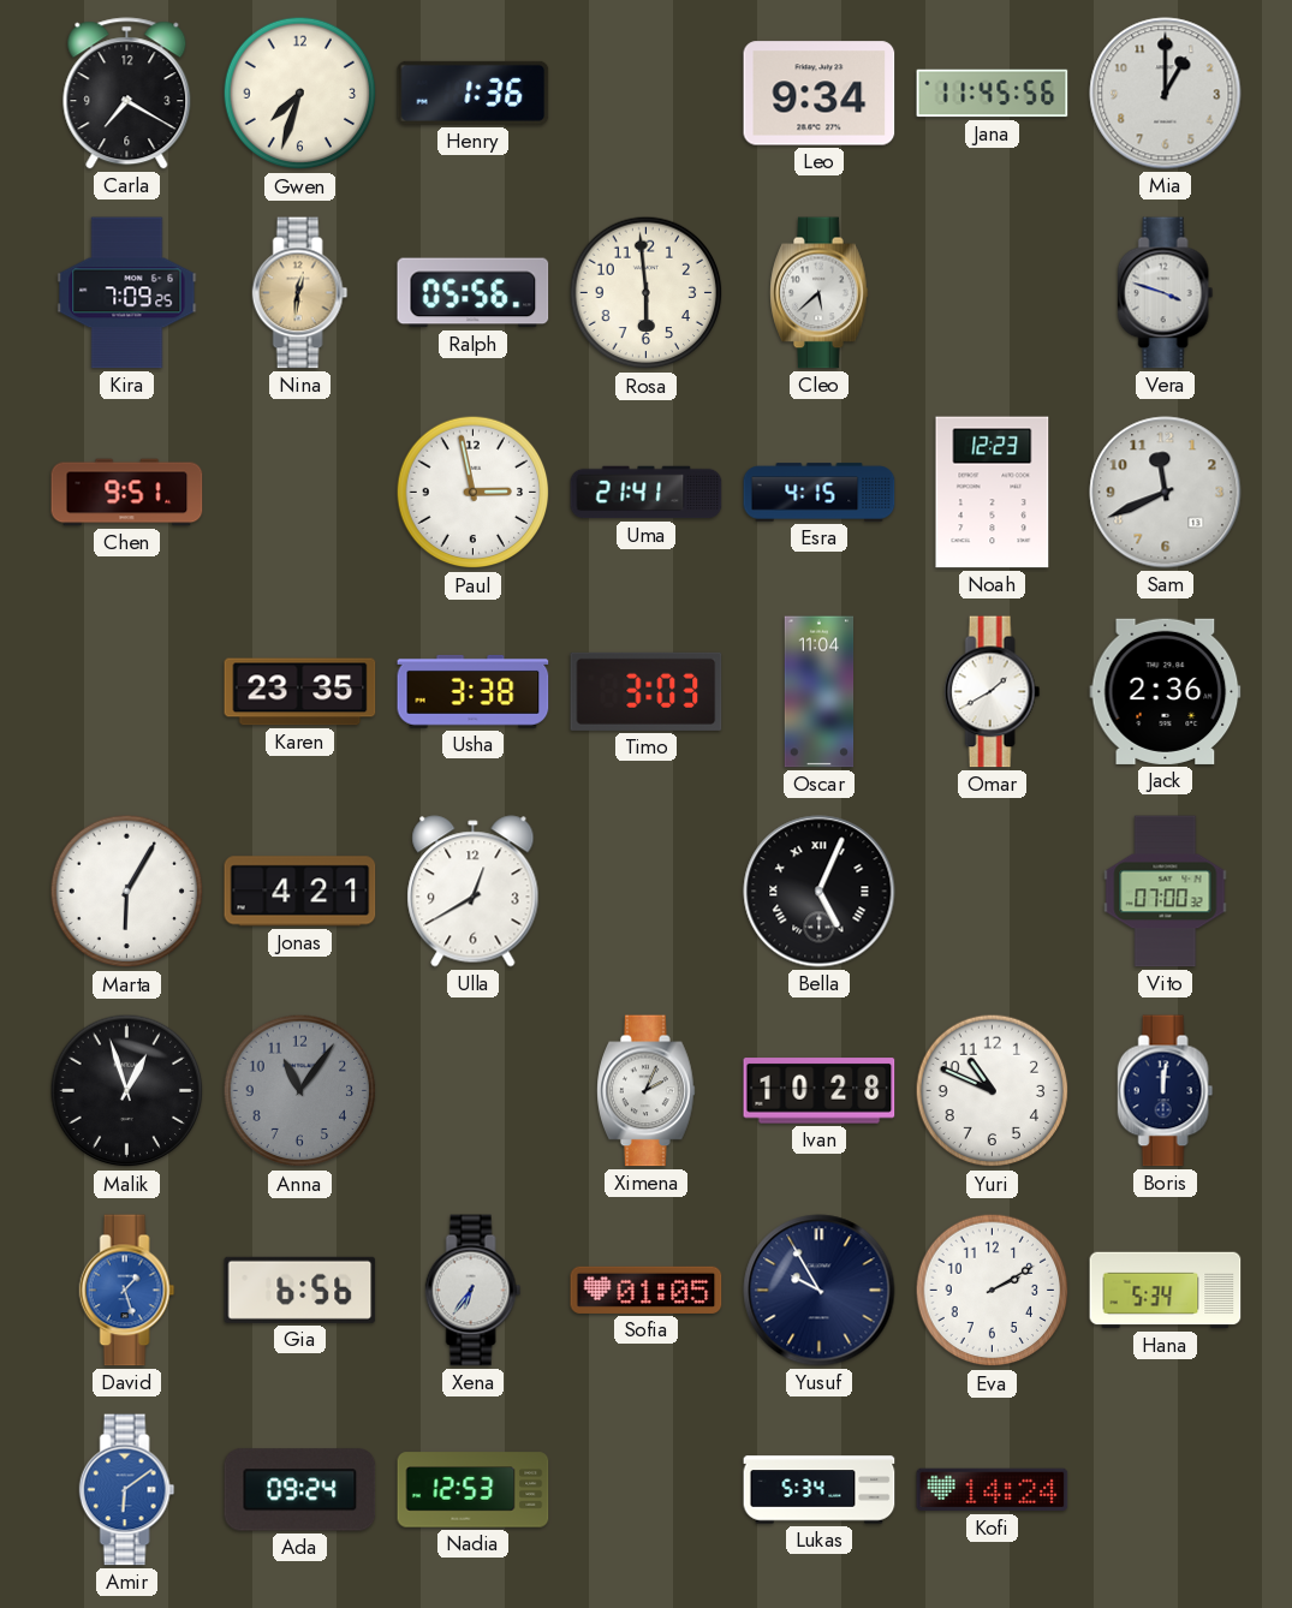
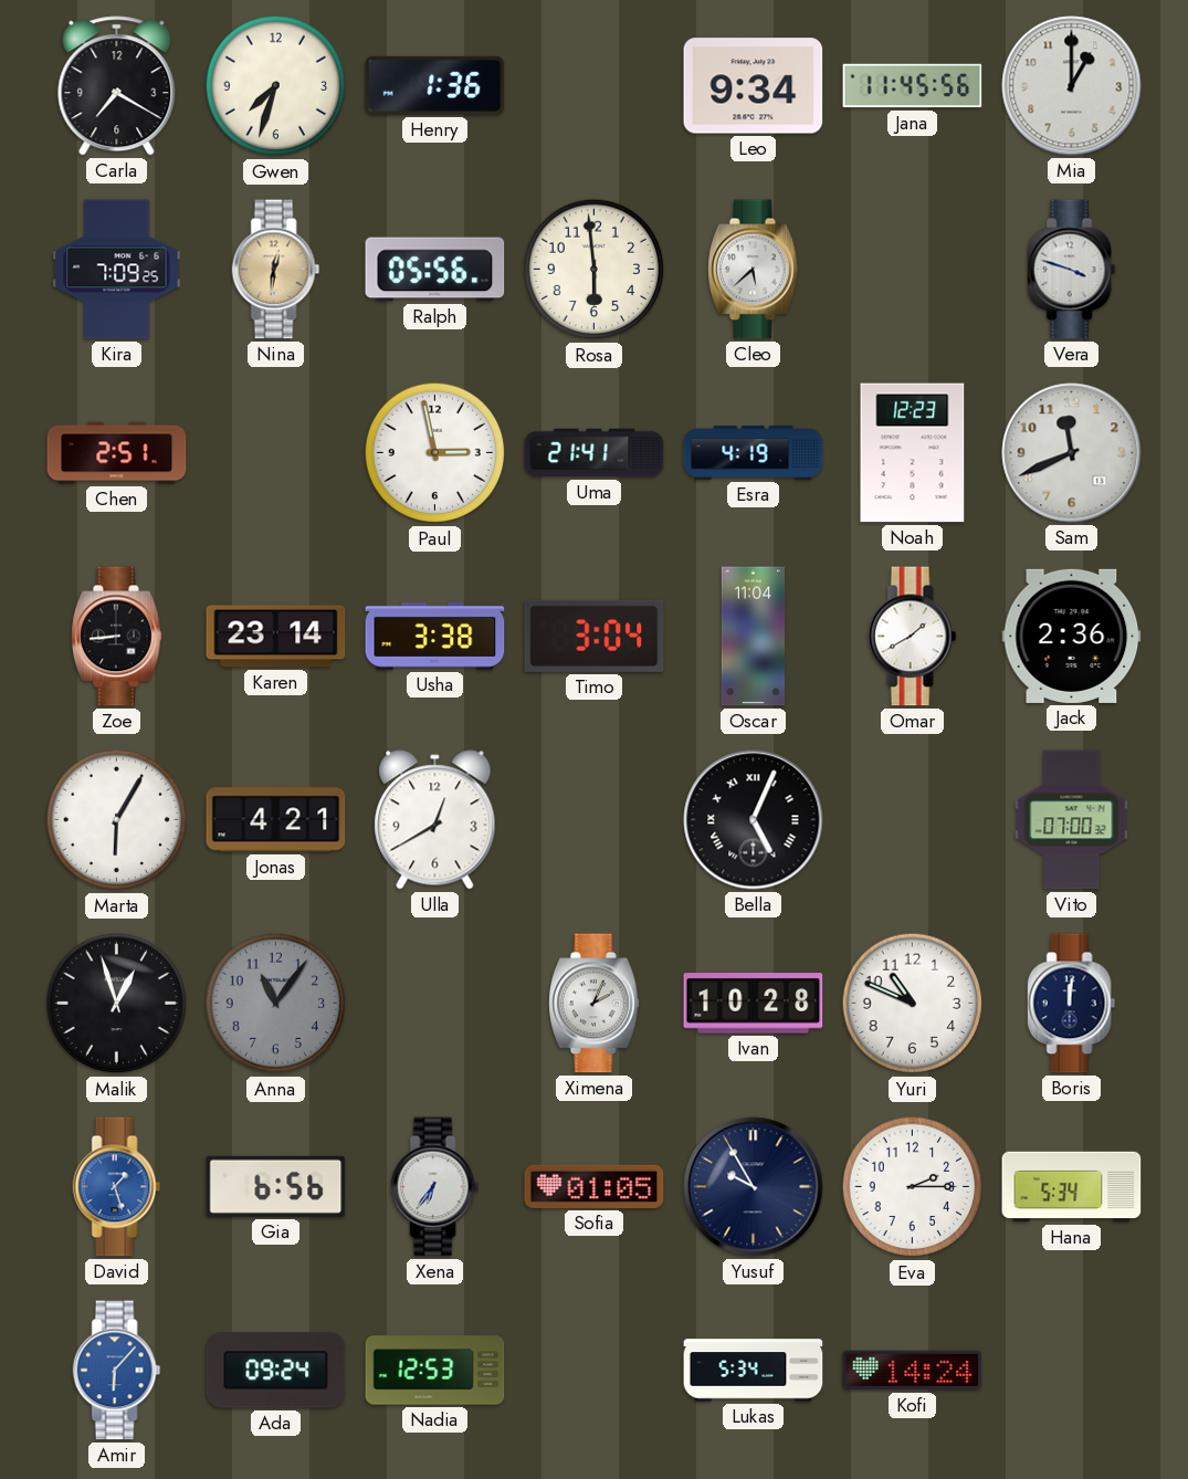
Chen: 9:51 -> 2:51
Esra: 4:15 -> 4:19
Zoe: none -> 8:44
Karen: 23:35 -> 23:14
Timo: 3:03 -> 3:04
Eva: 2:10 -> 2:15
Amir: 6:09 -> 6:07
